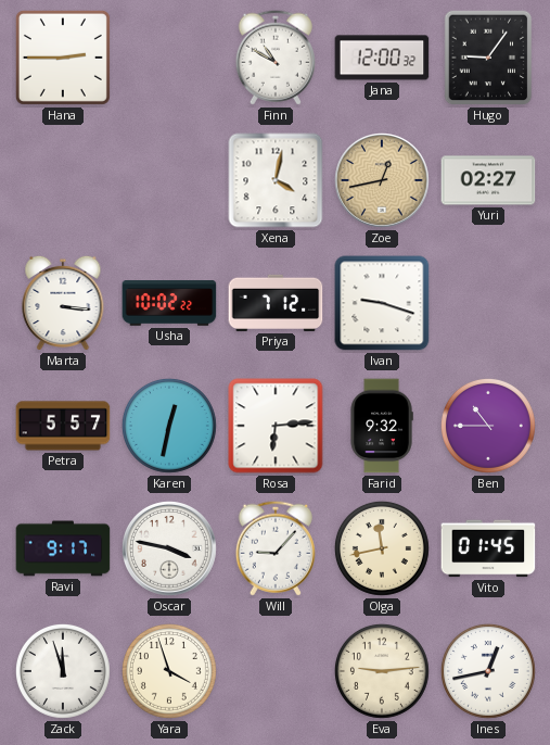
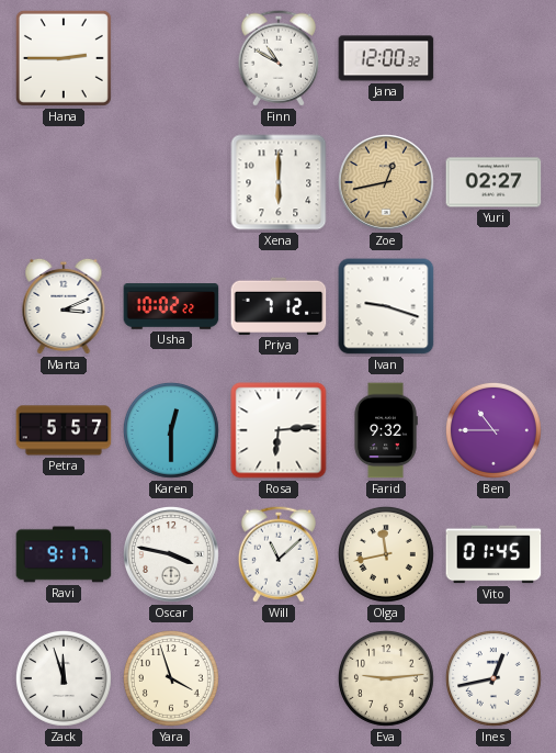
Hugo: 9:06 -> none
Xena: 4:02 -> 6:00
Marta: 3:16 -> 3:11
Karen: 12:32 -> 12:30
Will: 9:07 -> 11:08
